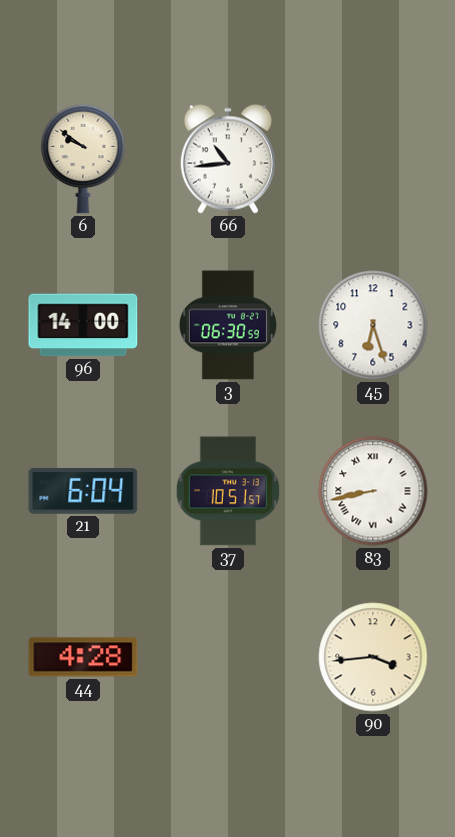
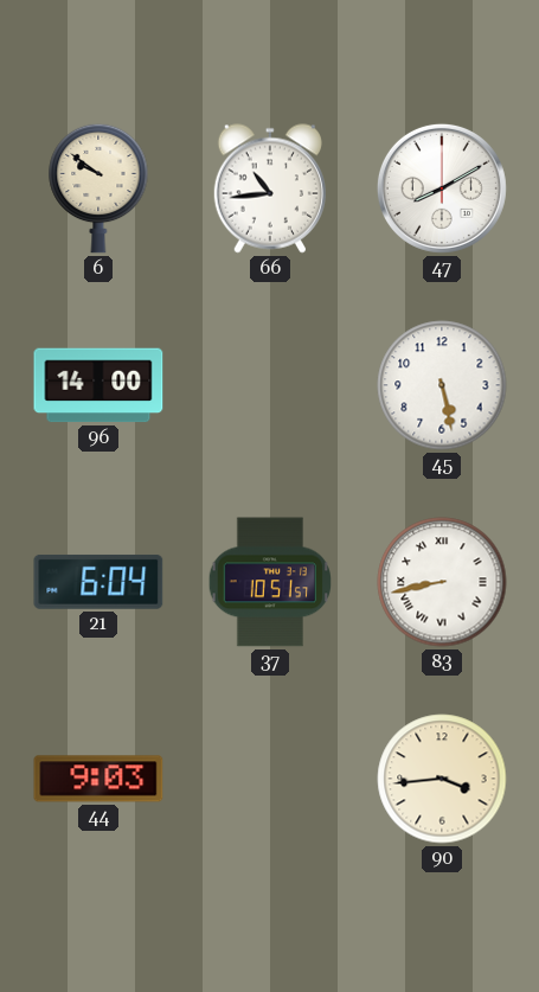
47: none -> 8:10
3: 06:30 -> none
45: 6:27 -> 5:28
44: 4:28 -> 9:03
